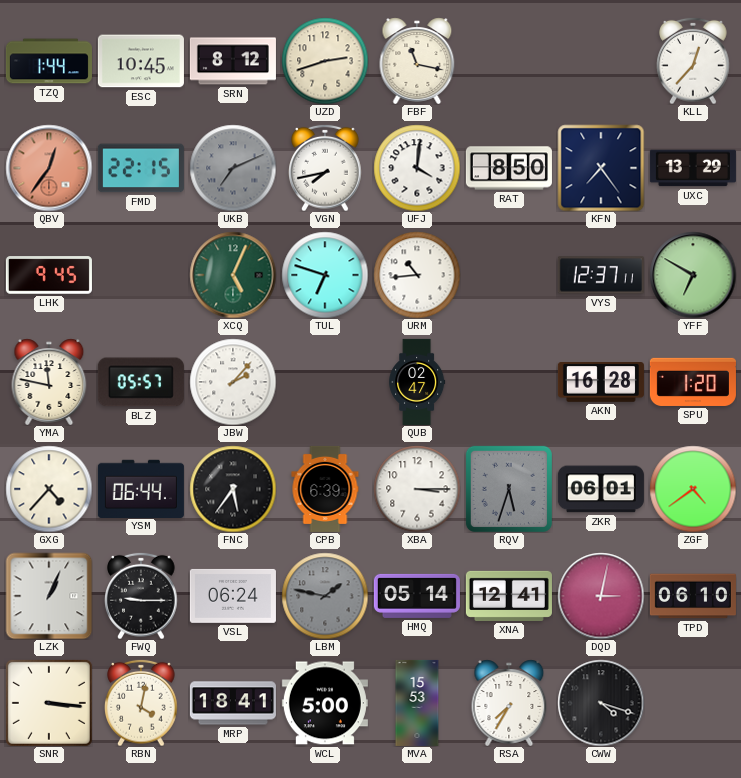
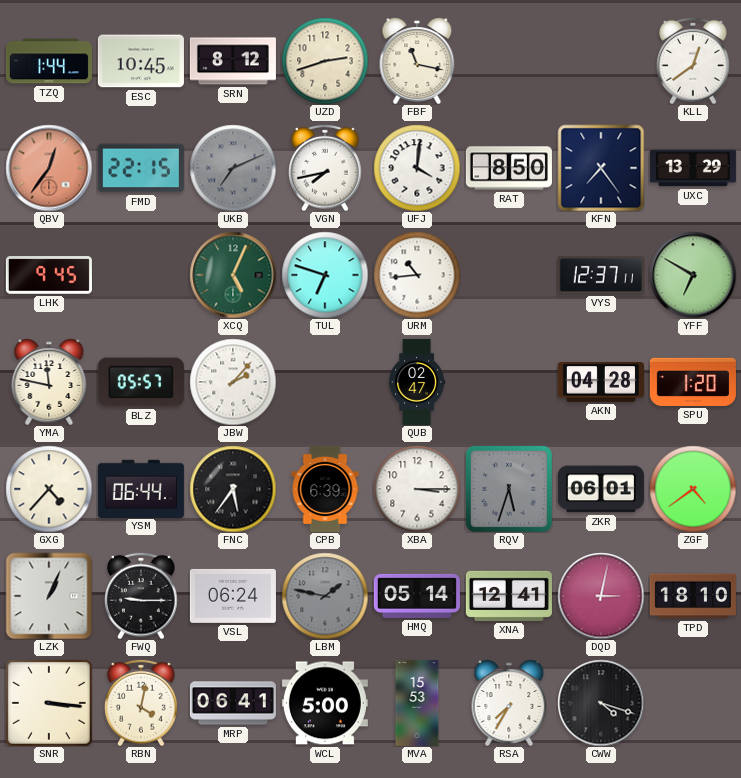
KLL: 12:37 -> 12:39
AKN: 16:28 -> 04:28
TPD: 06:10 -> 18:10
MRP: 18:41 -> 06:41
